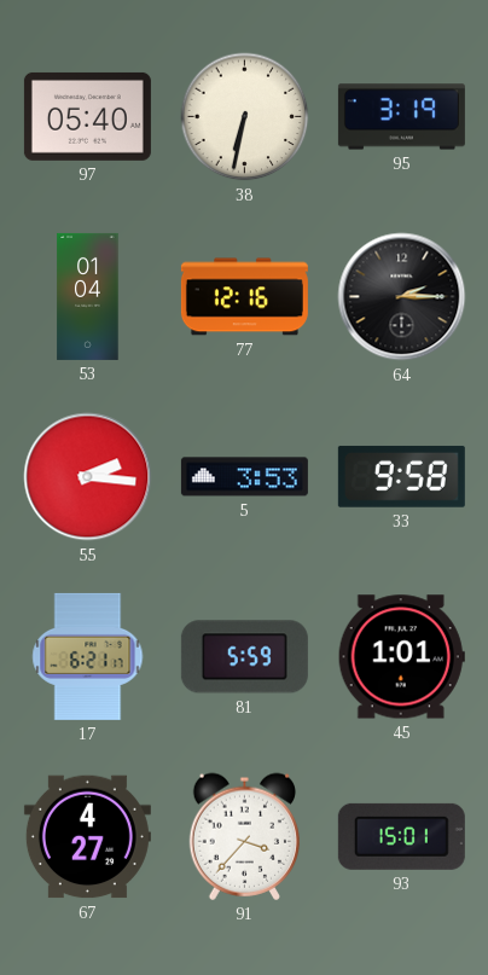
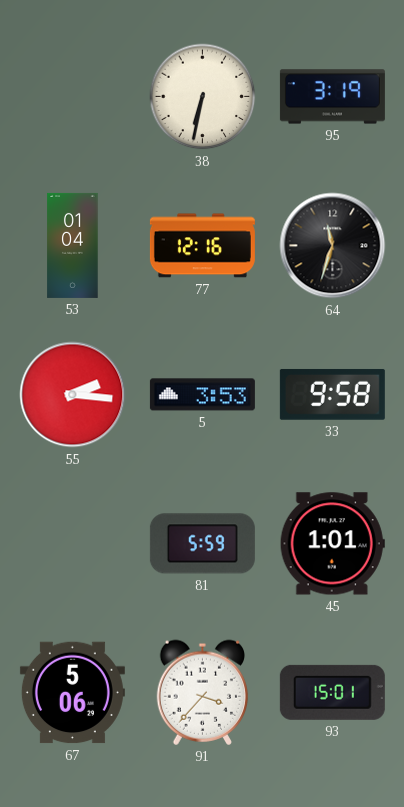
97: 05:40 -> none
64: 2:15 -> 11:33
17: 6:21 -> none
67: 4:27 -> 5:06
